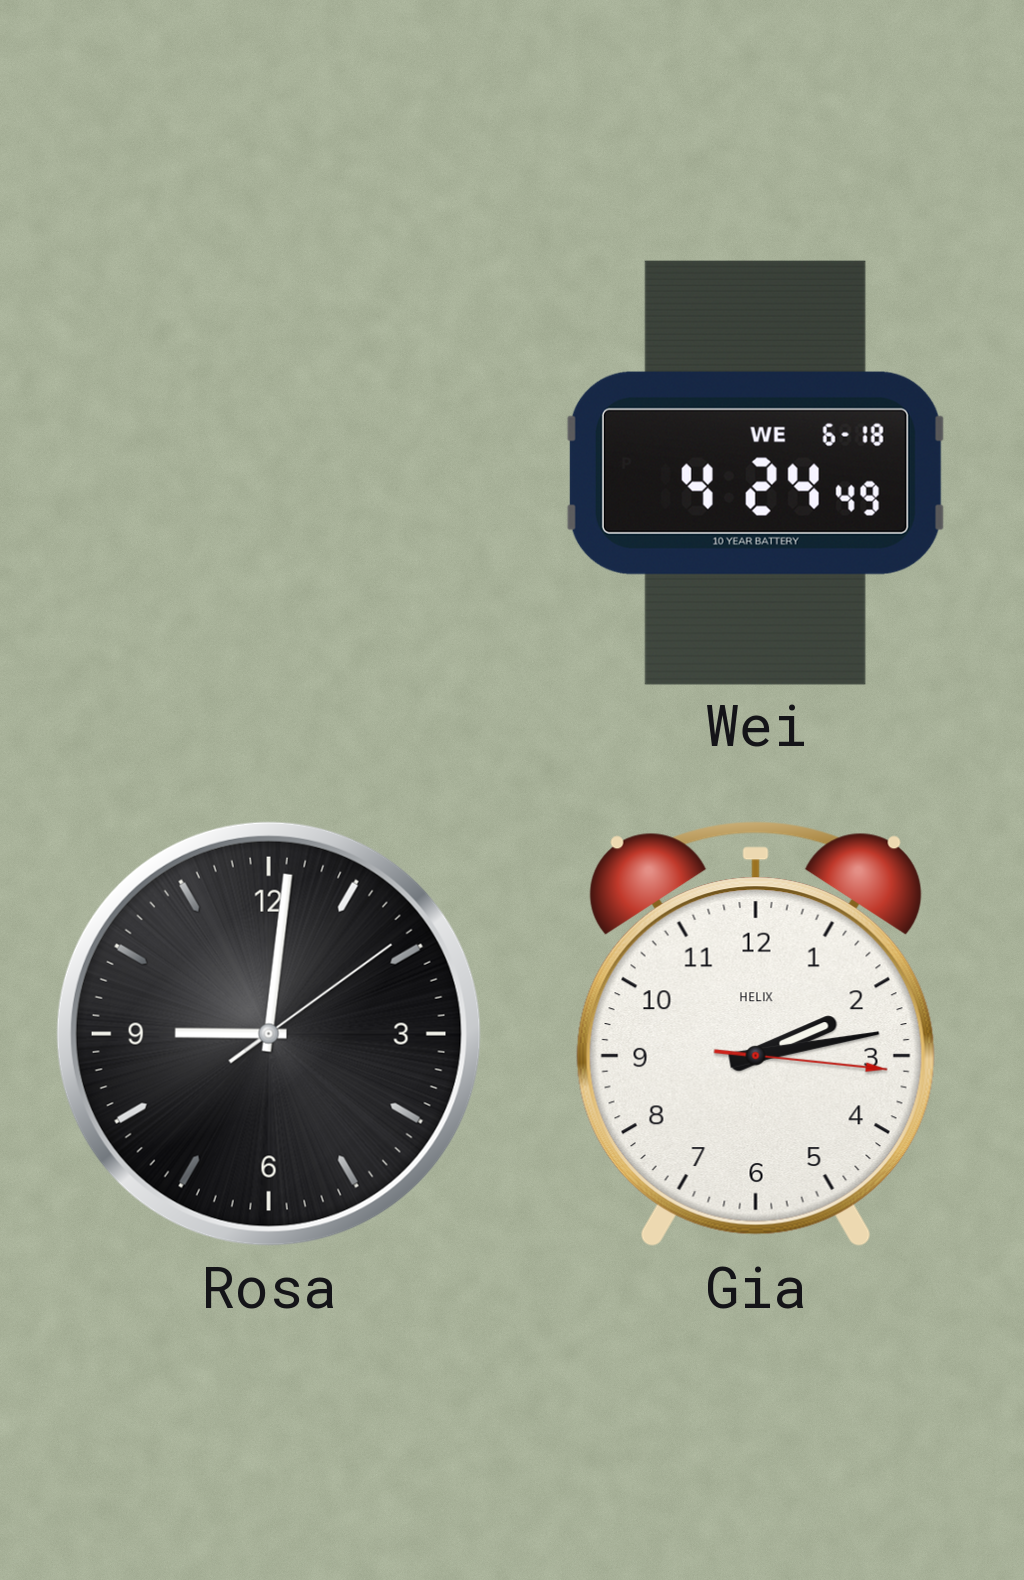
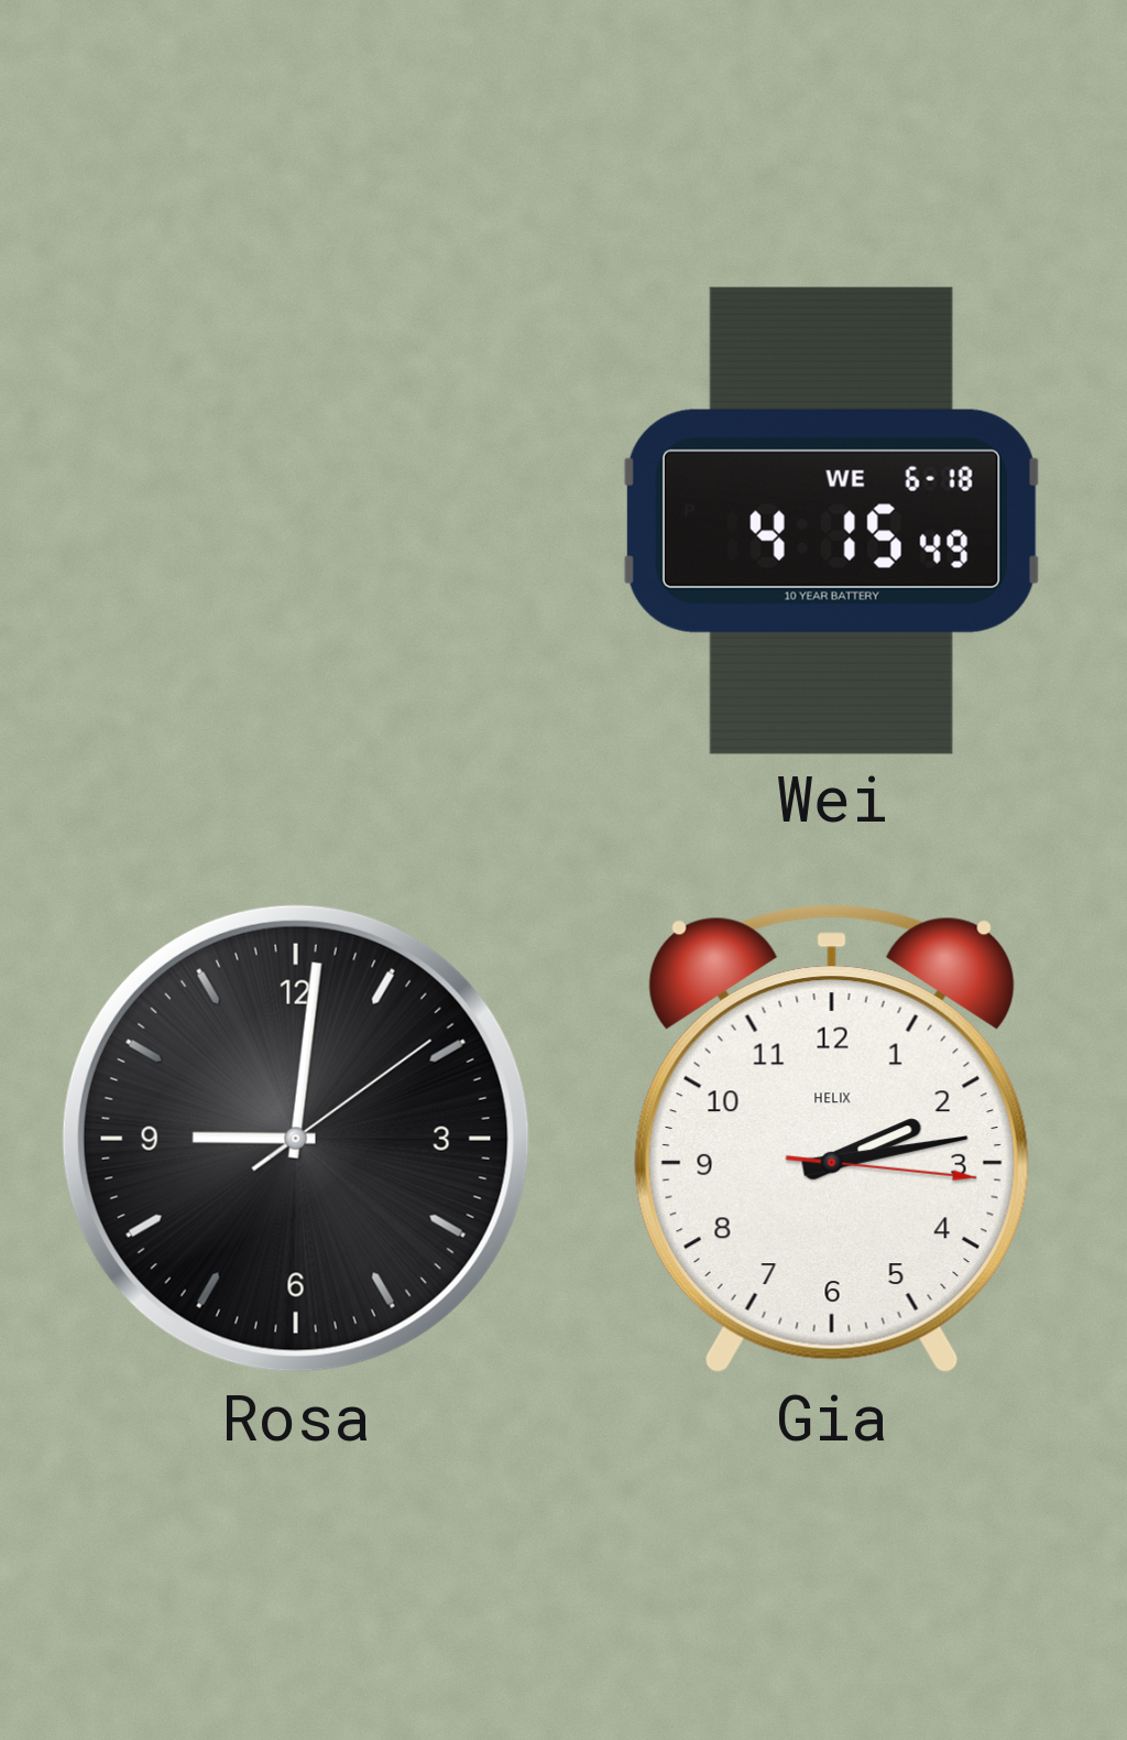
Wei: 4:24 -> 4:15
